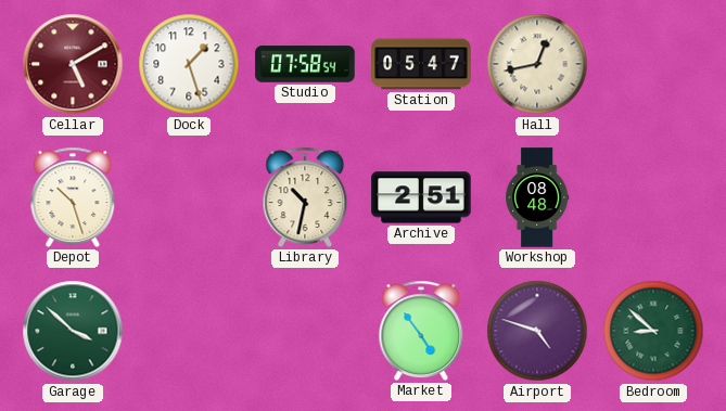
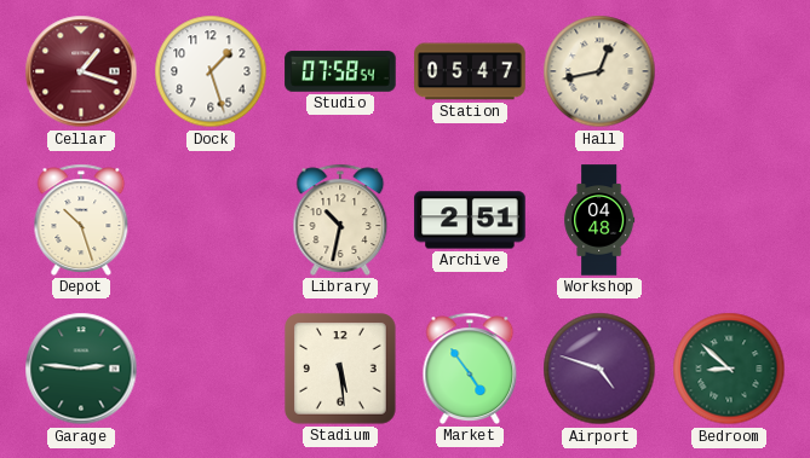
Cellar: 5:10 -> 1:18
Workshop: 08:48 -> 04:48
Garage: 3:52 -> 2:46
Stadium: none -> 5:29
